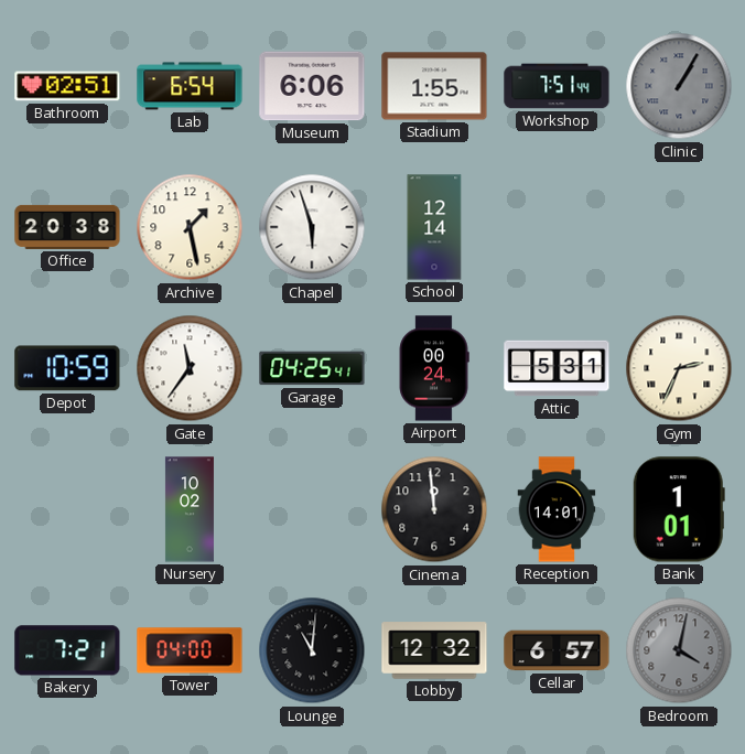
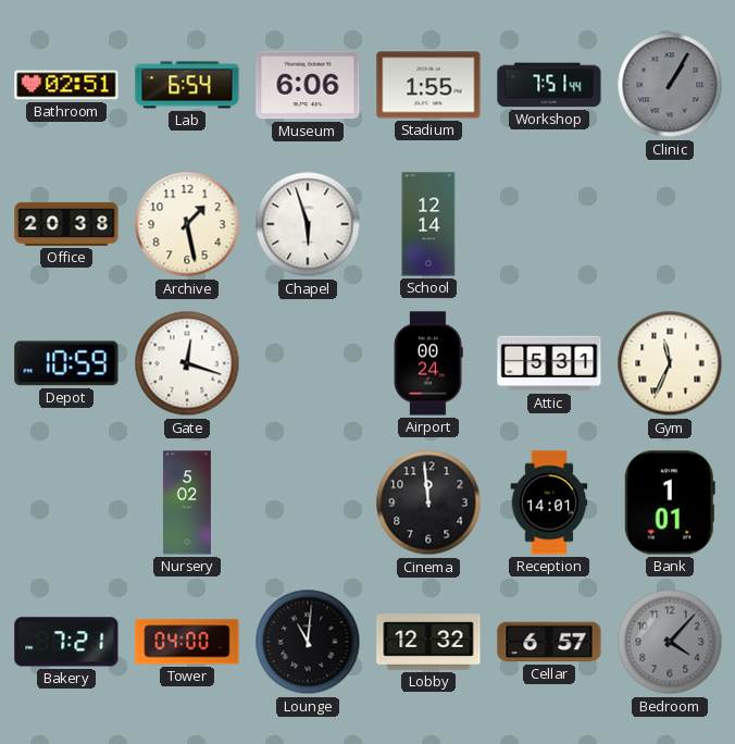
Gate: 11:36 -> 12:18
Garage: 04:25 -> none
Gym: 2:34 -> 11:34
Nursery: 10:02 -> 5:02
Bedroom: 4:02 -> 4:07
